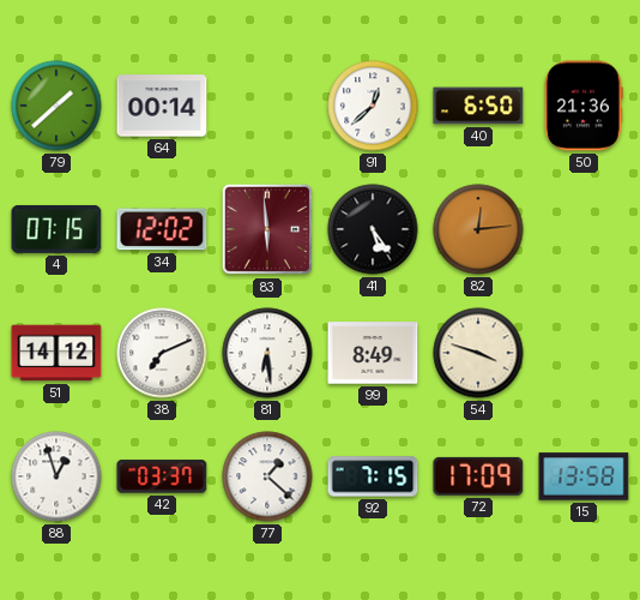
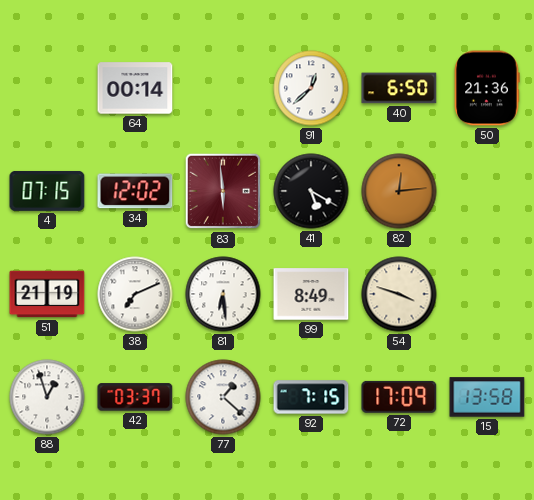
79: 1:38 -> none
41: 5:24 -> 5:20
51: 14:12 -> 21:19
